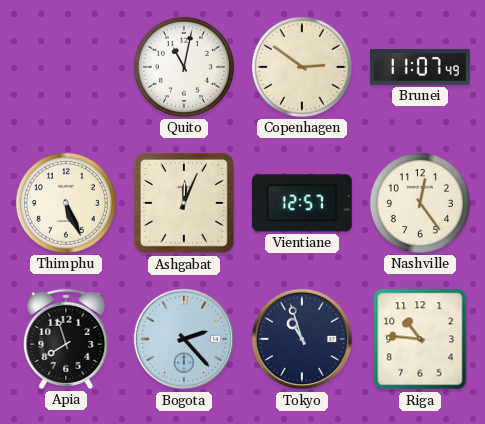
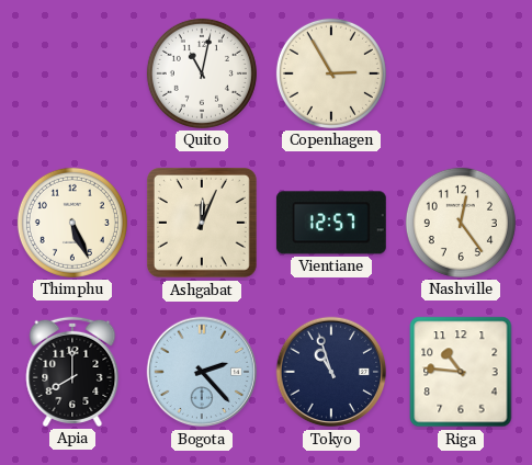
Copenhagen: 2:51 -> 2:55
Brunei: 11:07 -> none
Apia: 7:57 -> 8:00
